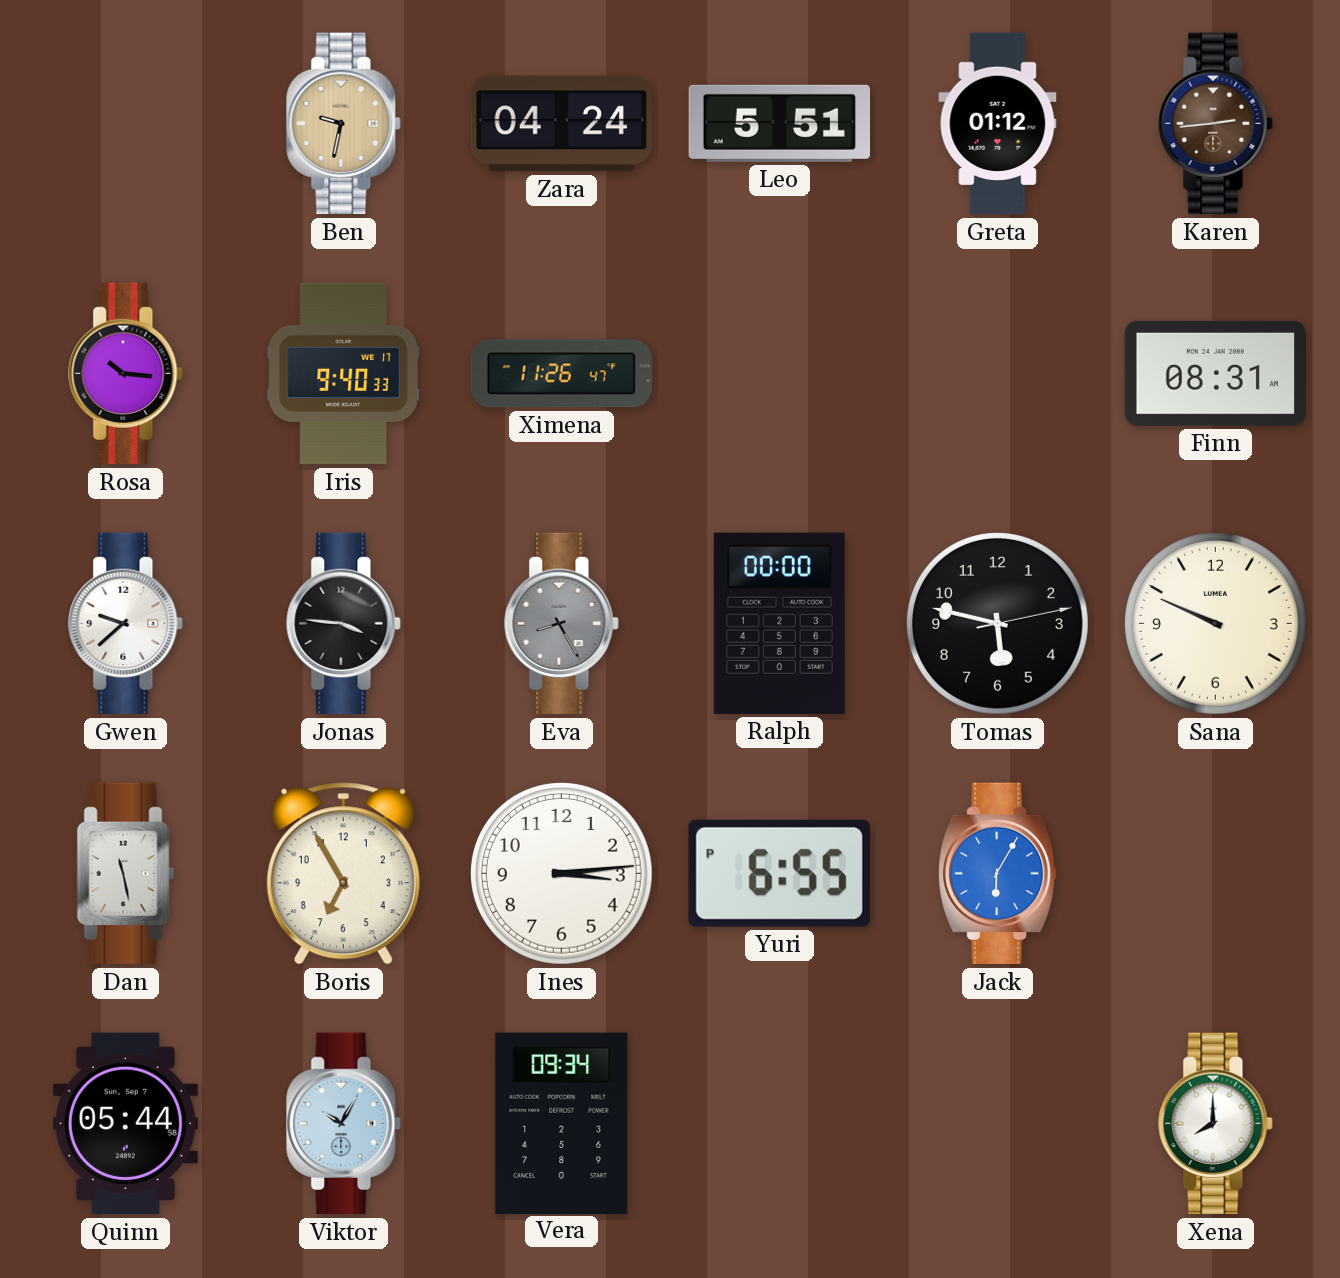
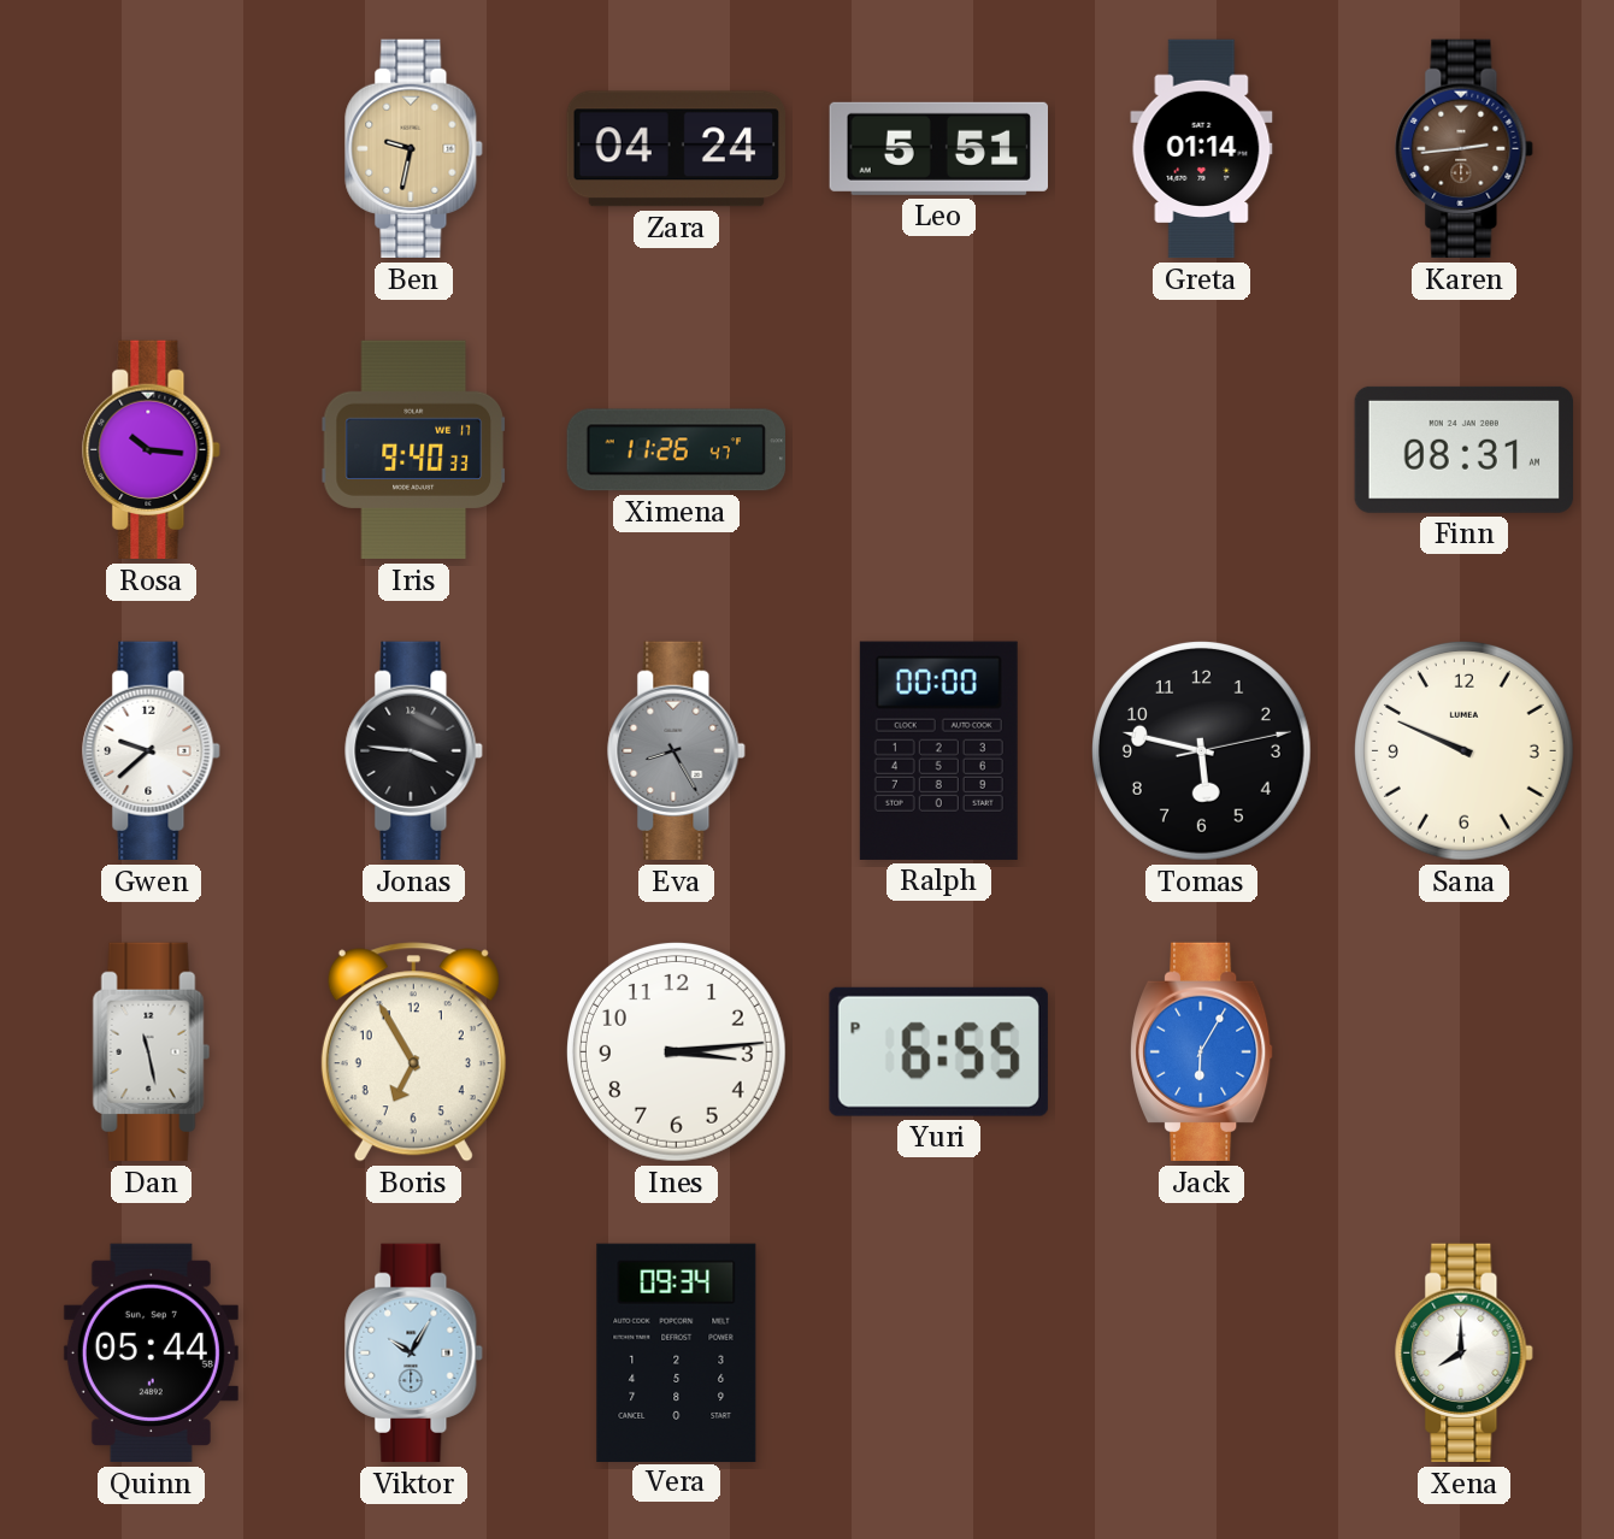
Greta: 01:12 -> 01:14
